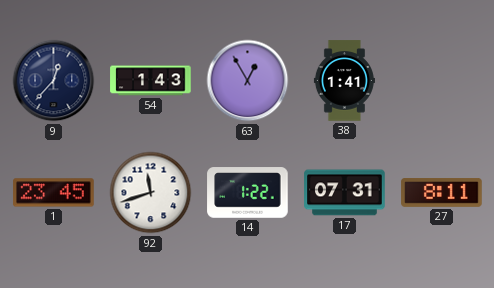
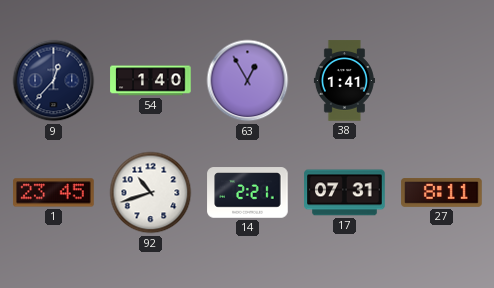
54: 1:43 -> 1:40
92: 11:42 -> 10:42
14: 1:22 -> 2:21
